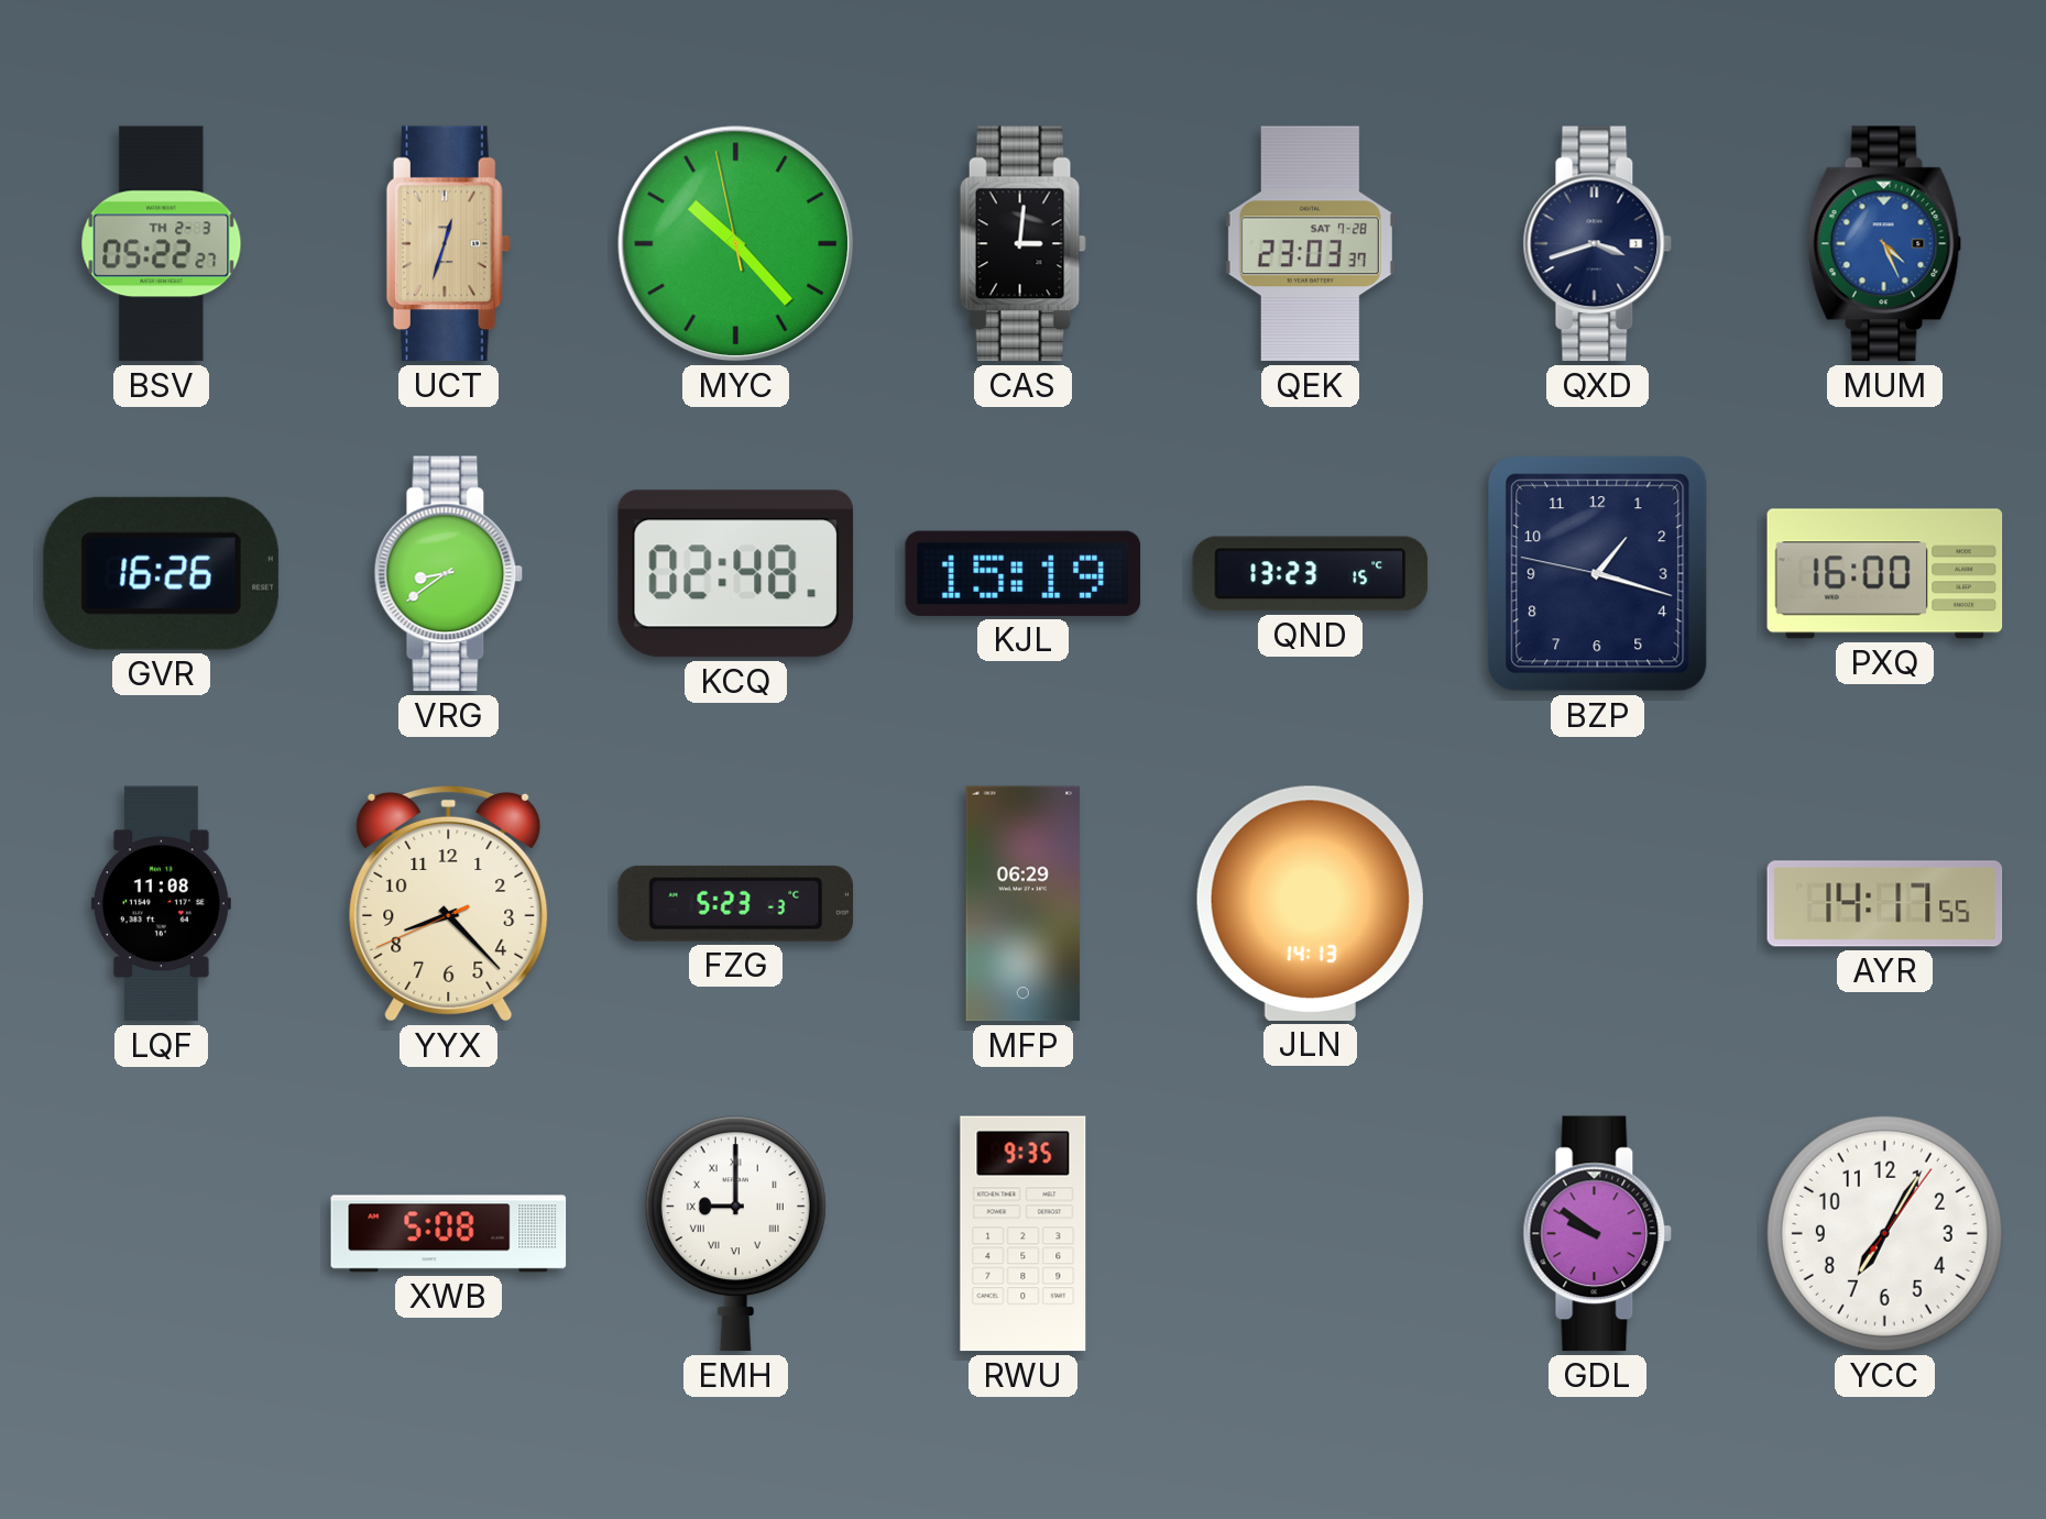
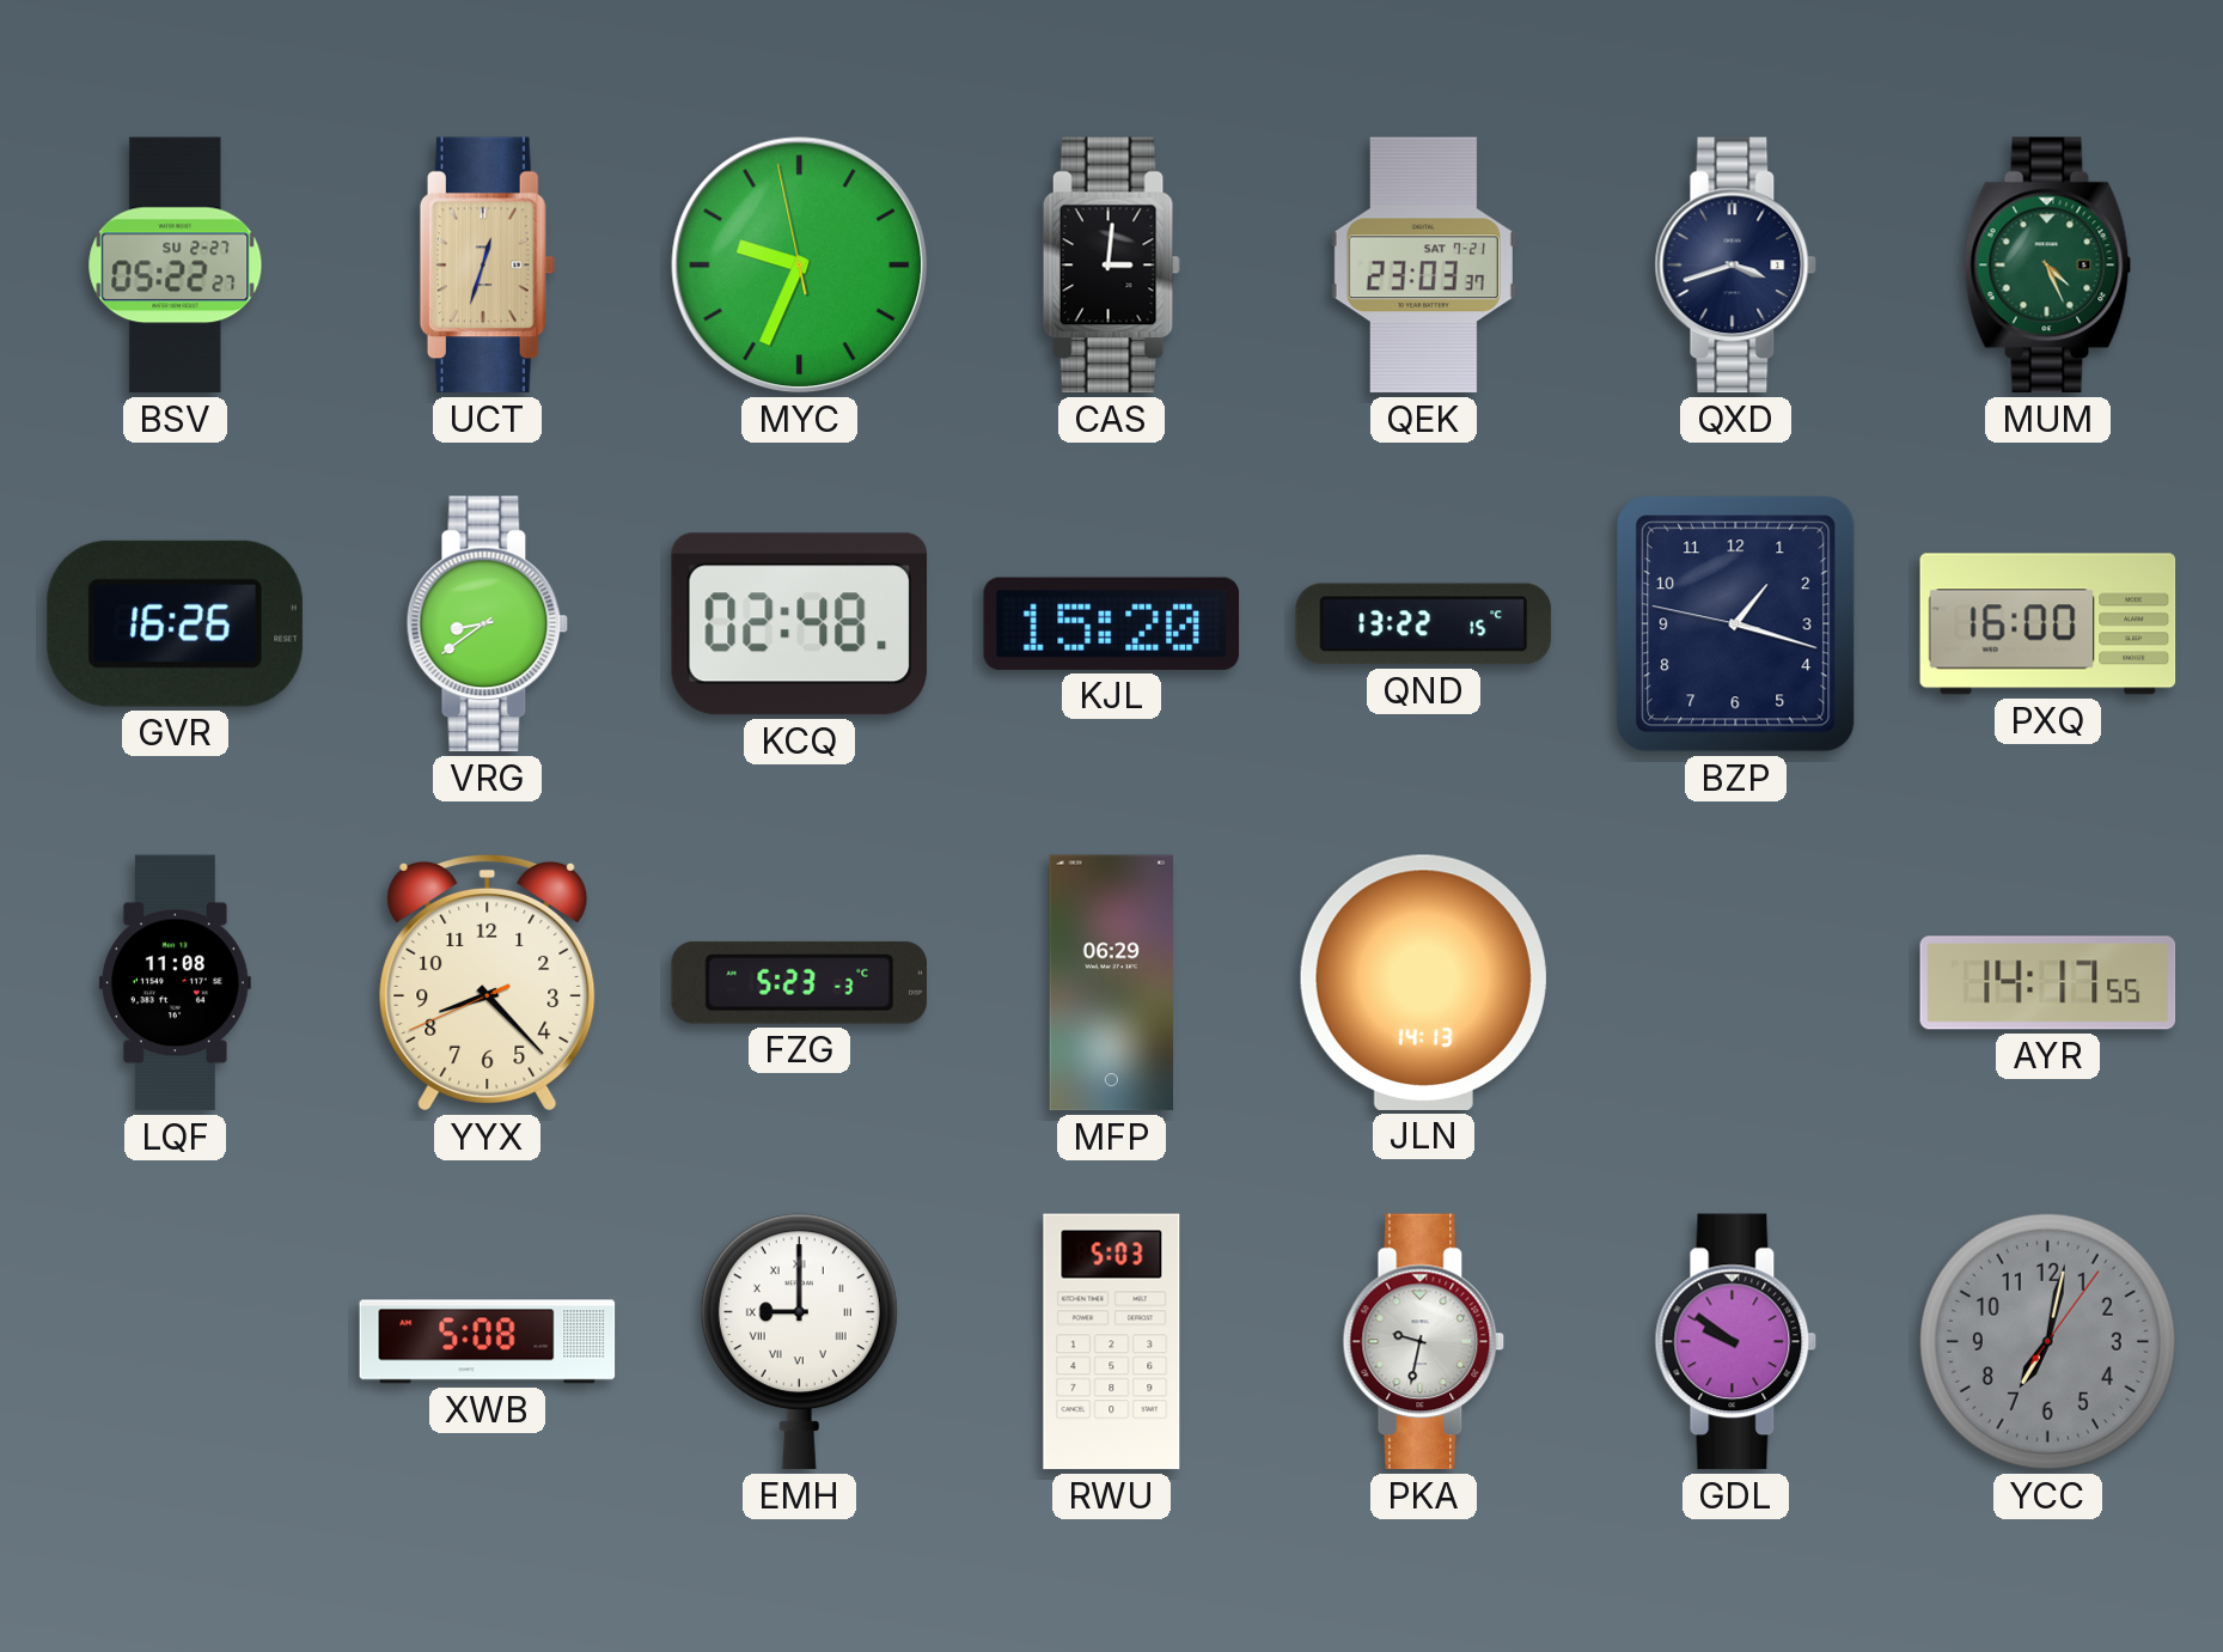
BSV date: TH 2-3 -> SU 2-27
MYC: 10:22 -> 9:33
QEK date: SAT 7-28 -> SAT 7-21
MUM dial: blue -> green
KJL: 15:19 -> 15:20
QND: 13:23 -> 13:22
RWU: 9:35 -> 5:03
PKA: none -> 9:32
YCC: 7:05 -> 7:02
YCC dial: white -> grey
